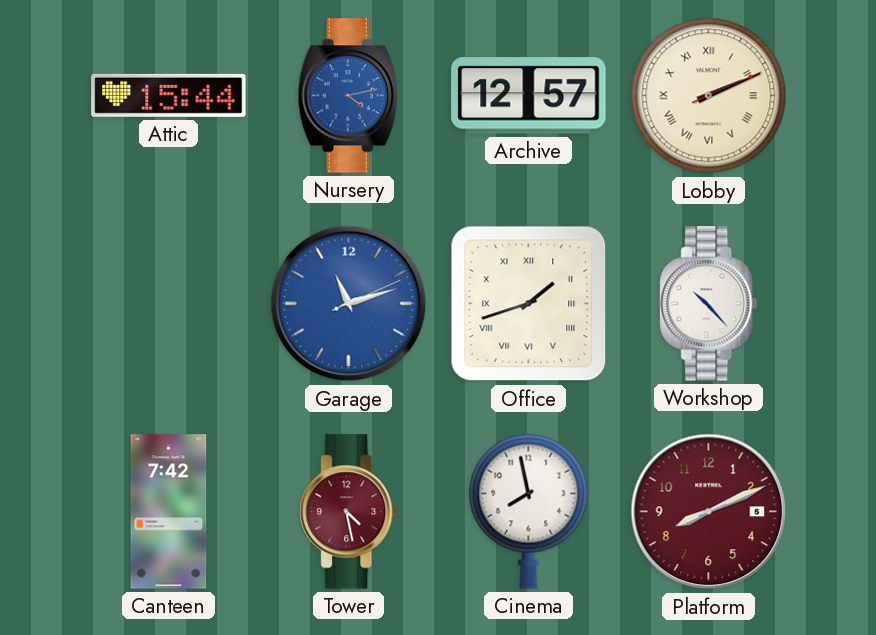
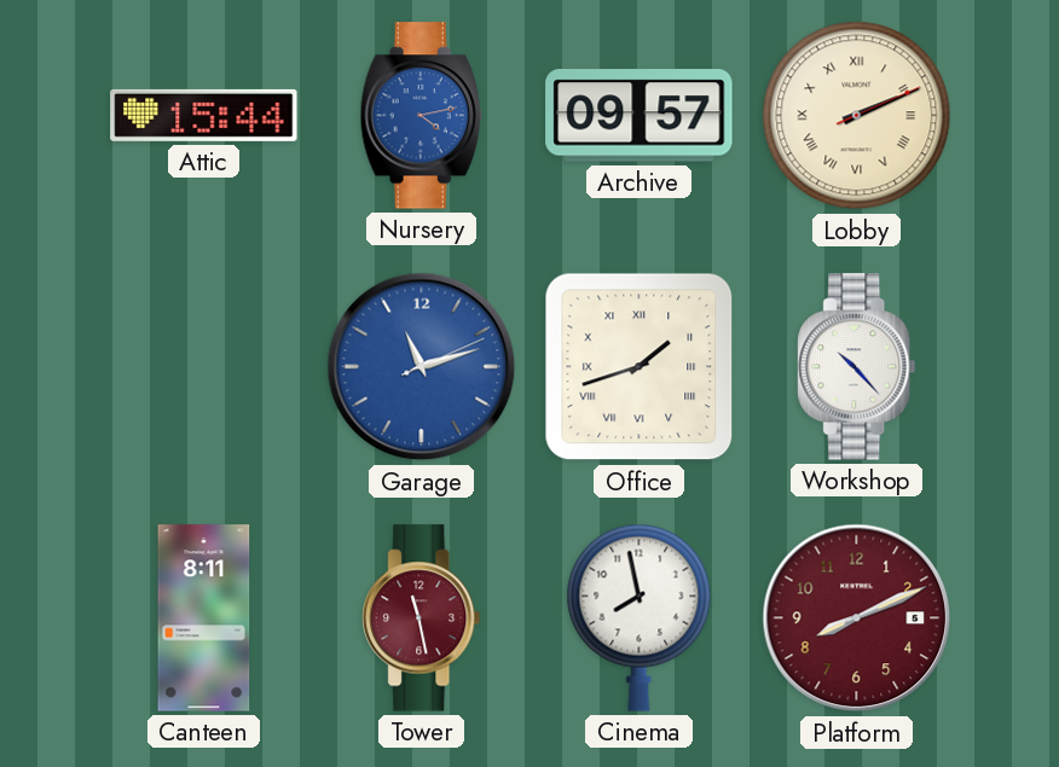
Archive: 12:57 -> 09:57
Canteen: 7:42 -> 8:11
Tower: 4:28 -> 11:28
